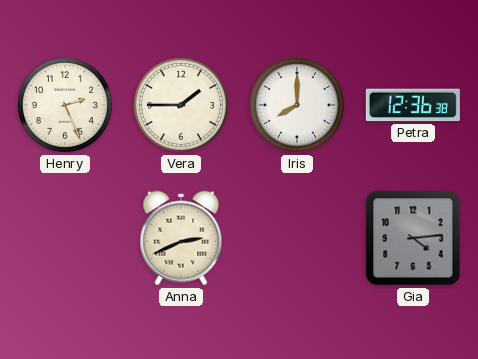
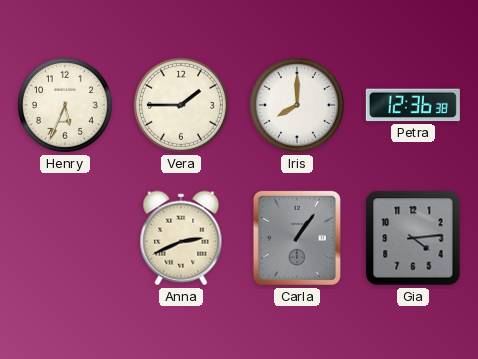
Henry: 2:26 -> 5:34
Carla: none -> 1:06
